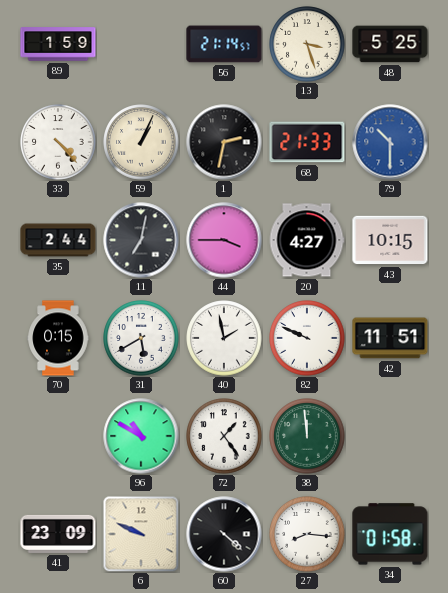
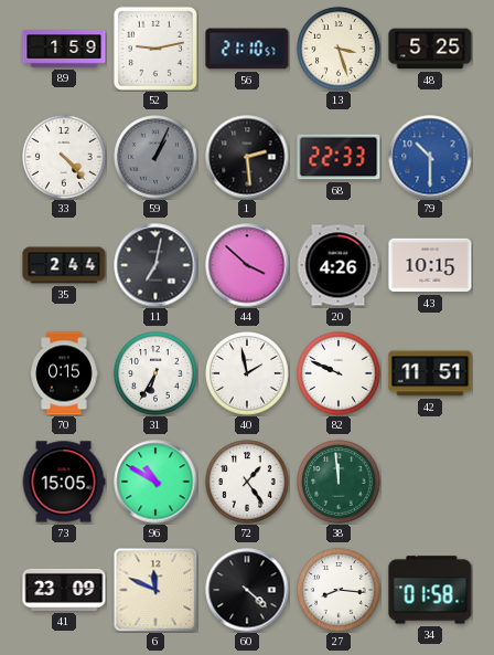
52: none -> 9:13
56: 21:14 -> 21:10
59 dial: cream -> grey
1: 2:32 -> 2:29
68: 21:33 -> 22:33
44: 3:45 -> 3:52
20: 4:27 -> 4:26
31: 5:40 -> 6:35
73: none -> 15:05
6: 9:49 -> 11:49
